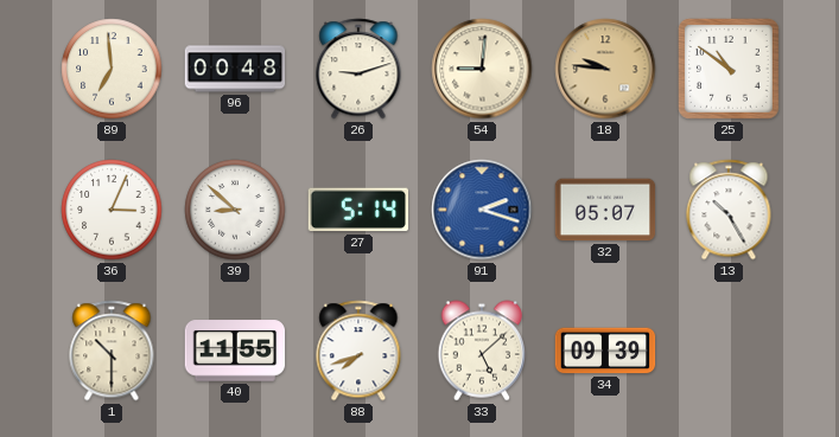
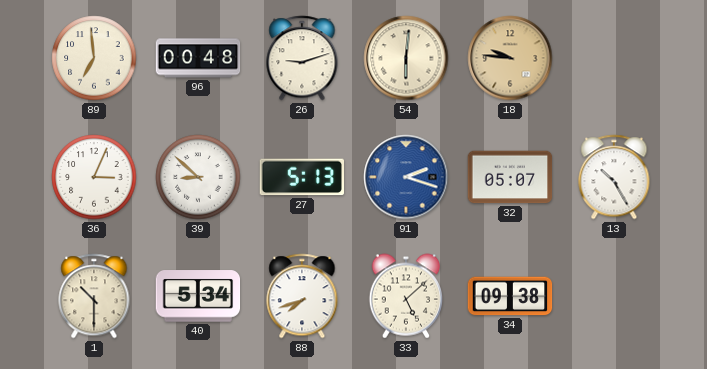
54: 9:01 -> 6:01
25: 10:51 -> none
27: 5:14 -> 5:13
40: 11:55 -> 5:34
34: 09:39 -> 09:38
